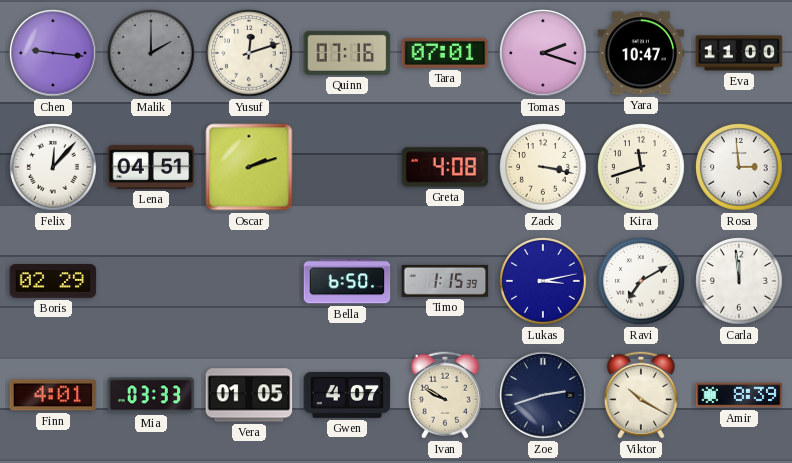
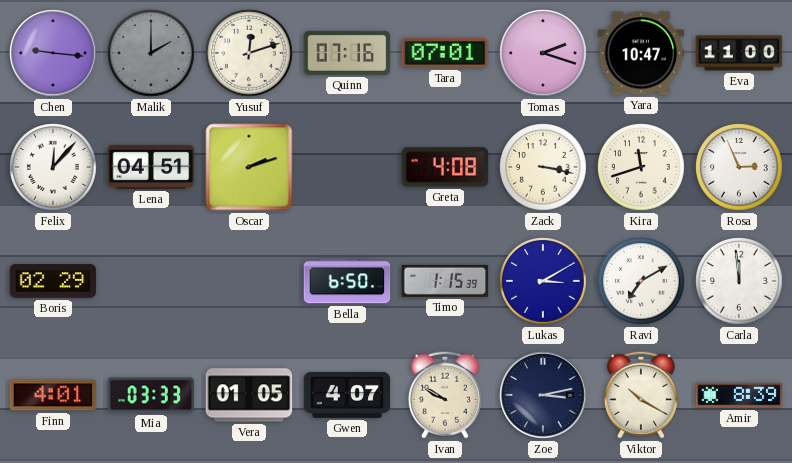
Rosa: 2:59 -> 2:56
Lukas: 3:13 -> 3:10
Zoe: 2:42 -> 3:13
